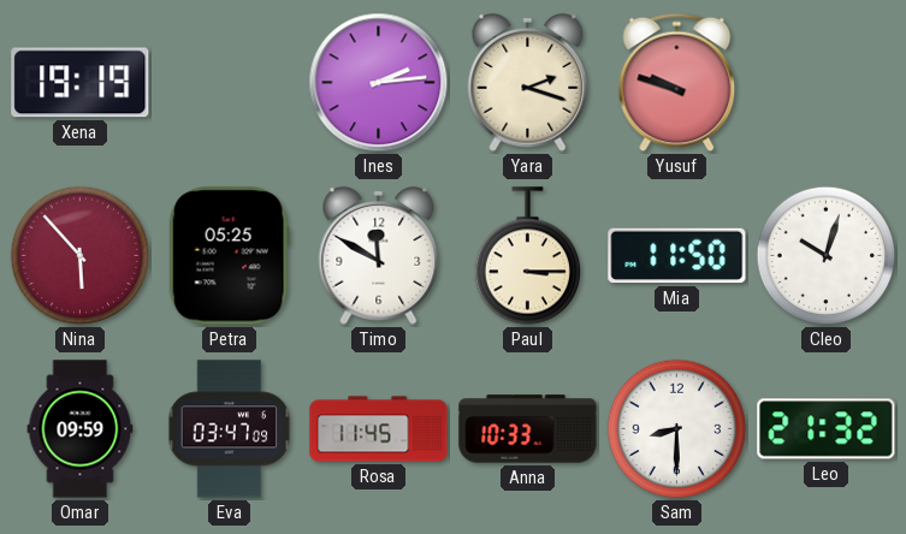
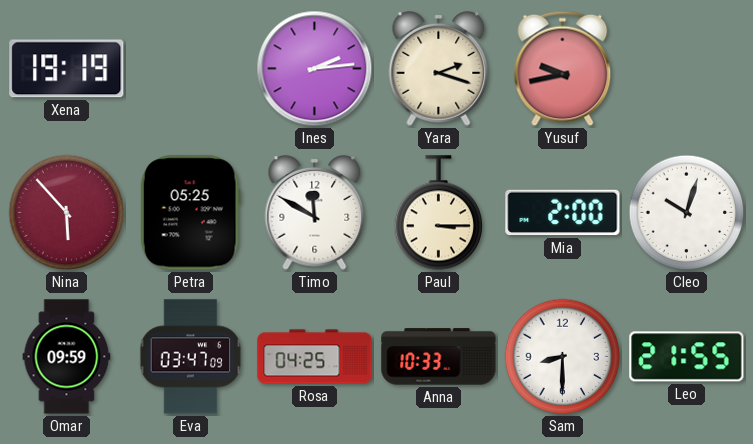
Yusuf: 9:48 -> 9:43
Mia: 11:50 -> 2:00
Rosa: 11:45 -> 04:25
Leo: 21:32 -> 21:55
